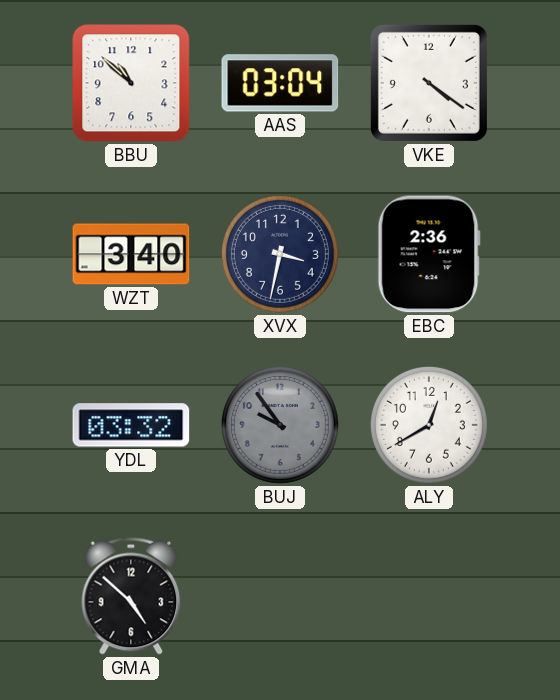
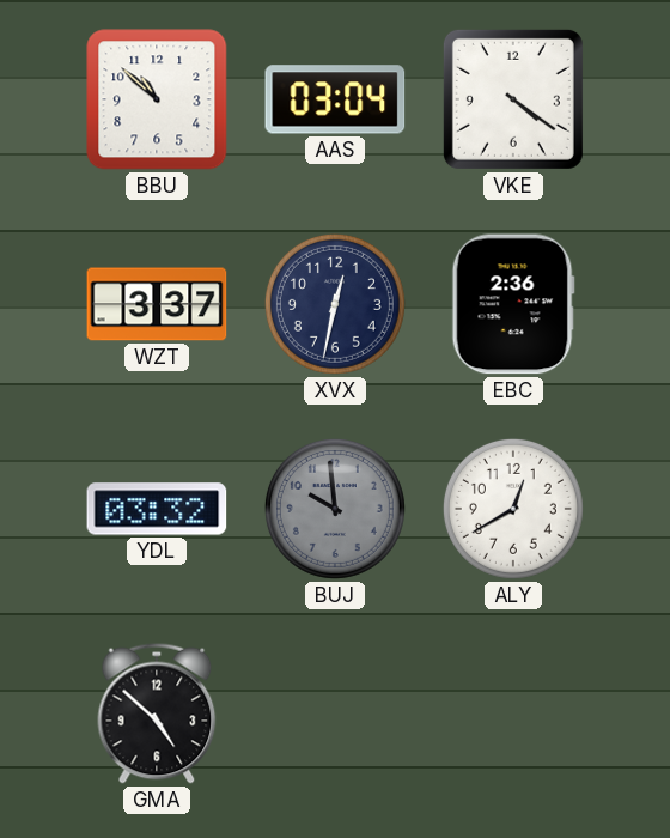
WZT: 3:40 -> 3:37
XVX: 3:32 -> 12:32
BUJ: 9:54 -> 9:59
